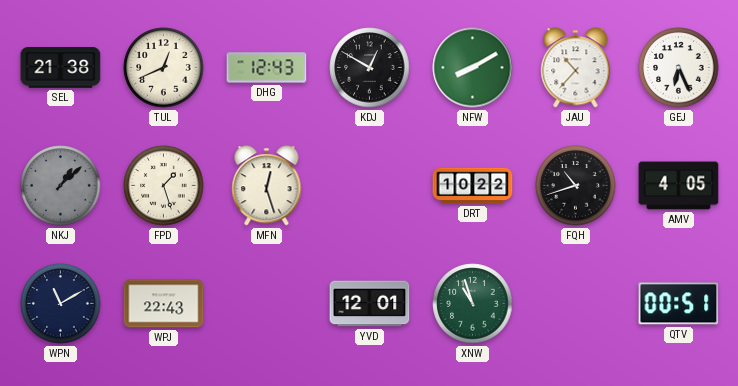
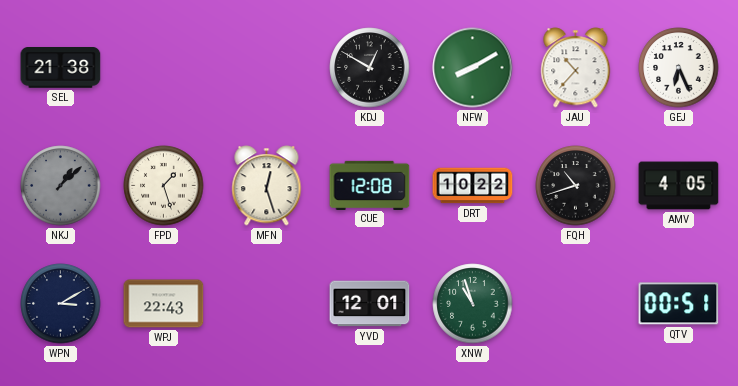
TUL: 12:41 -> none
DHG: 12:43 -> none
CUE: none -> 12:08
WPN: 11:10 -> 3:10
